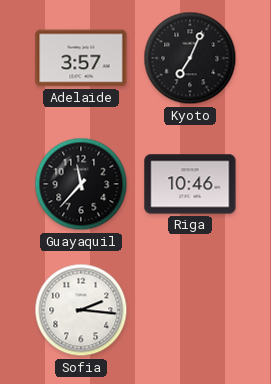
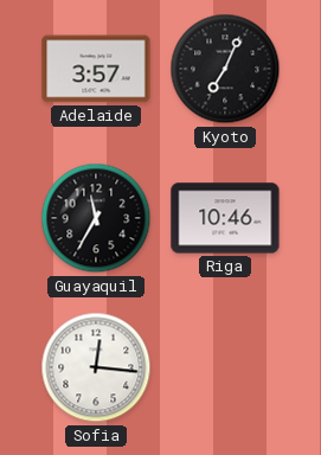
Guayaquil: 11:37 -> 11:35
Sofia: 2:16 -> 12:16
